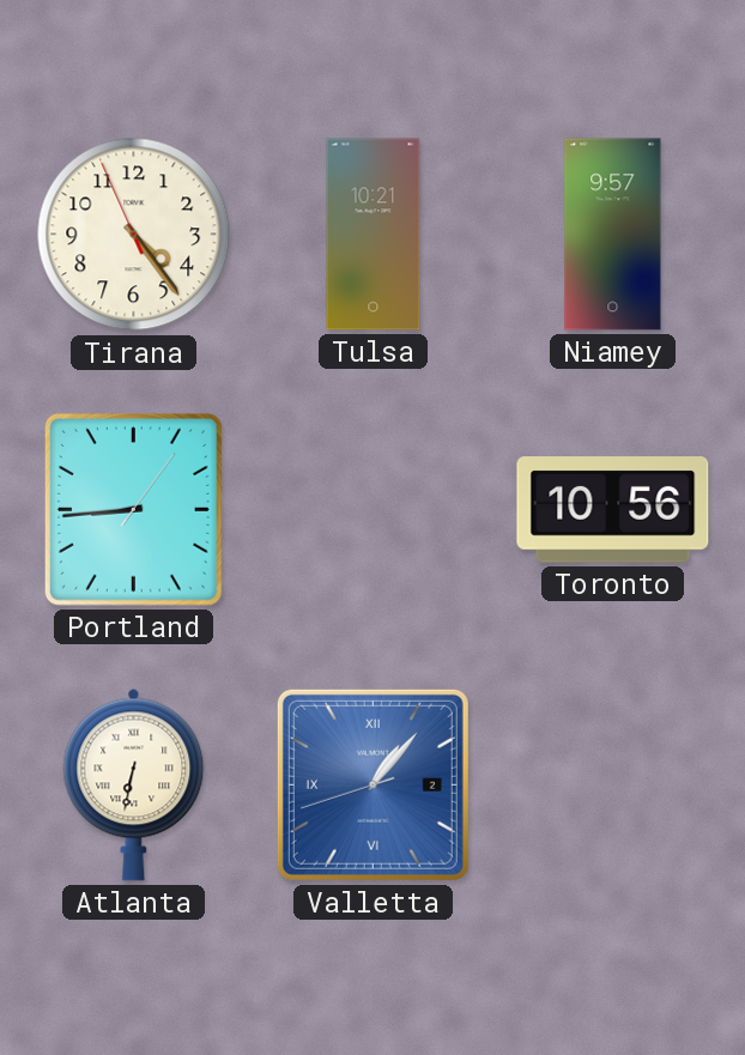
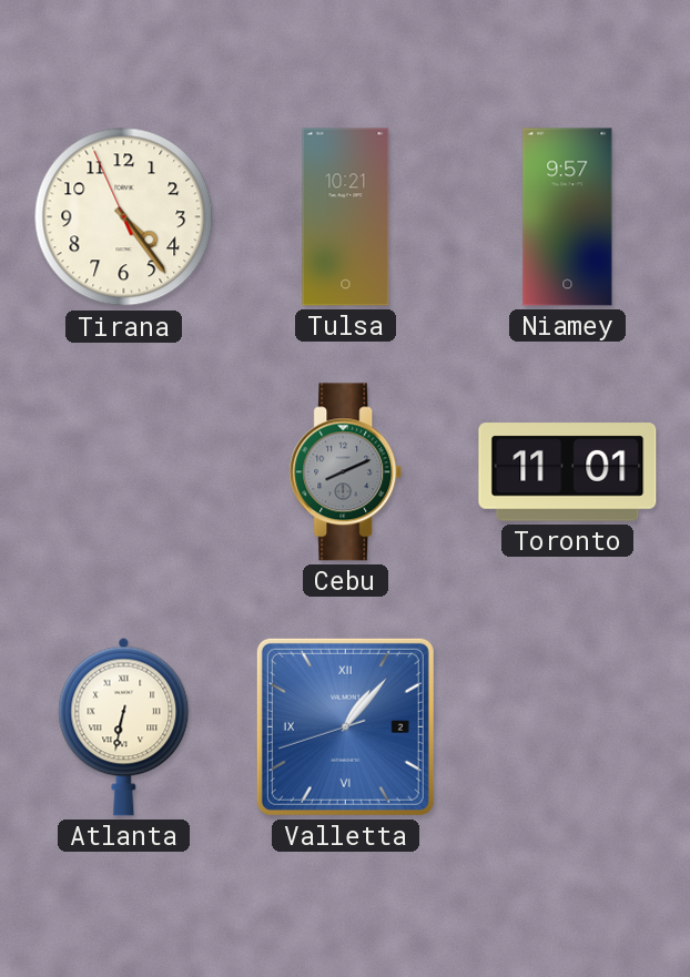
Portland: 8:44 -> none
Cebu: none -> 8:11
Toronto: 10:56 -> 11:01
